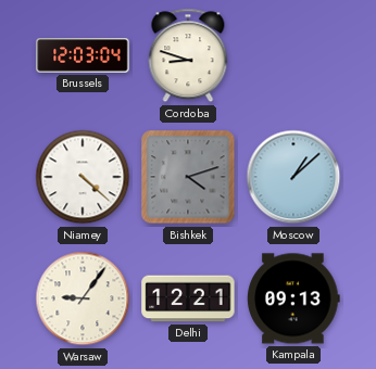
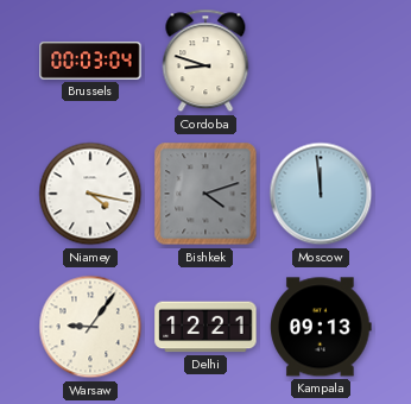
Brussels: 12:03 -> 00:03
Niamey: 4:22 -> 4:17
Moscow: 1:08 -> 11:59
